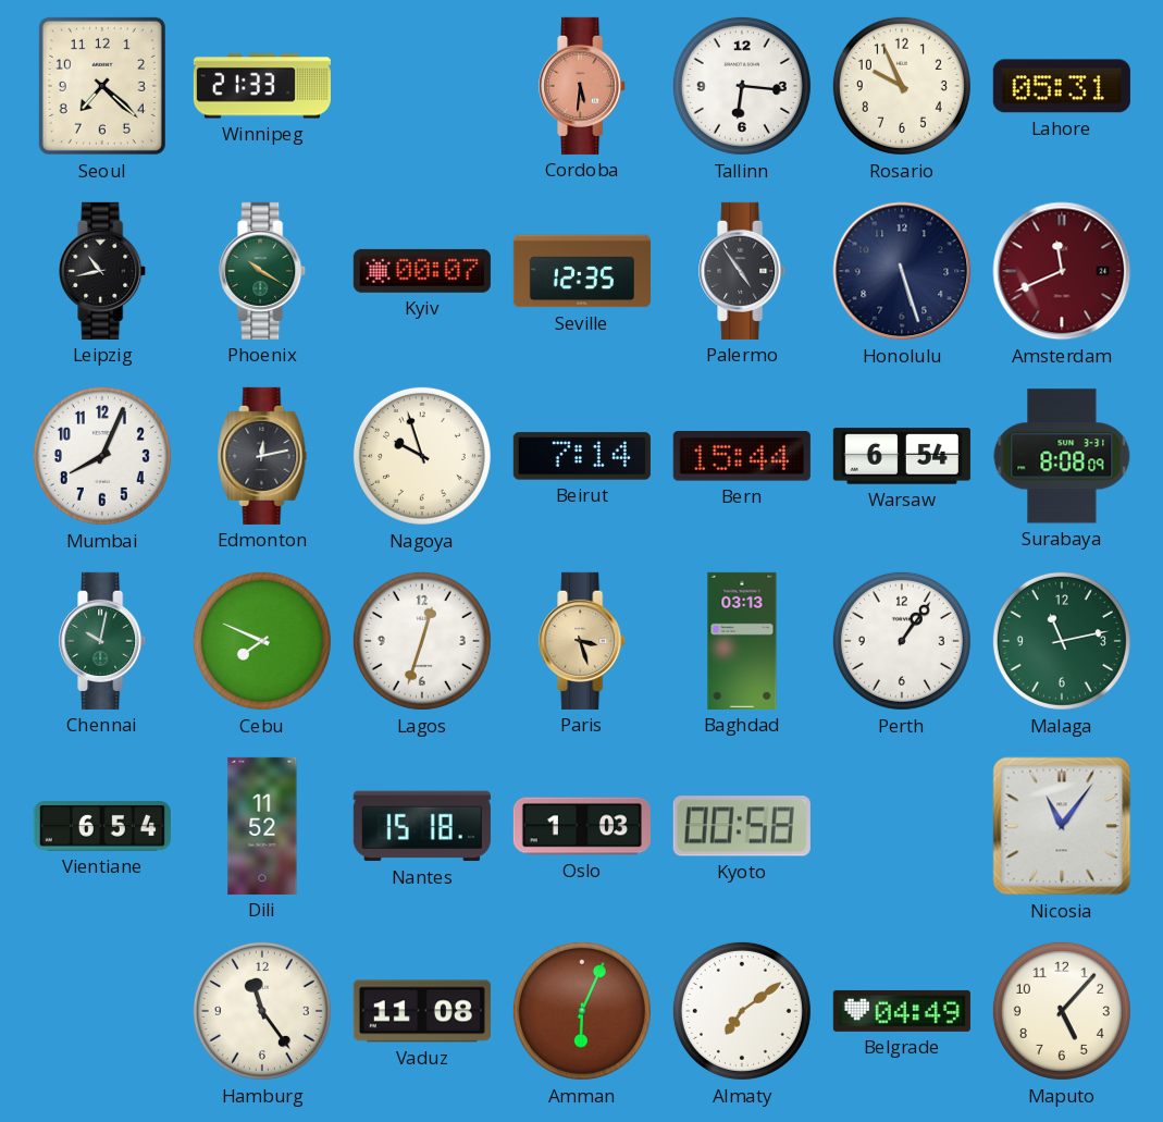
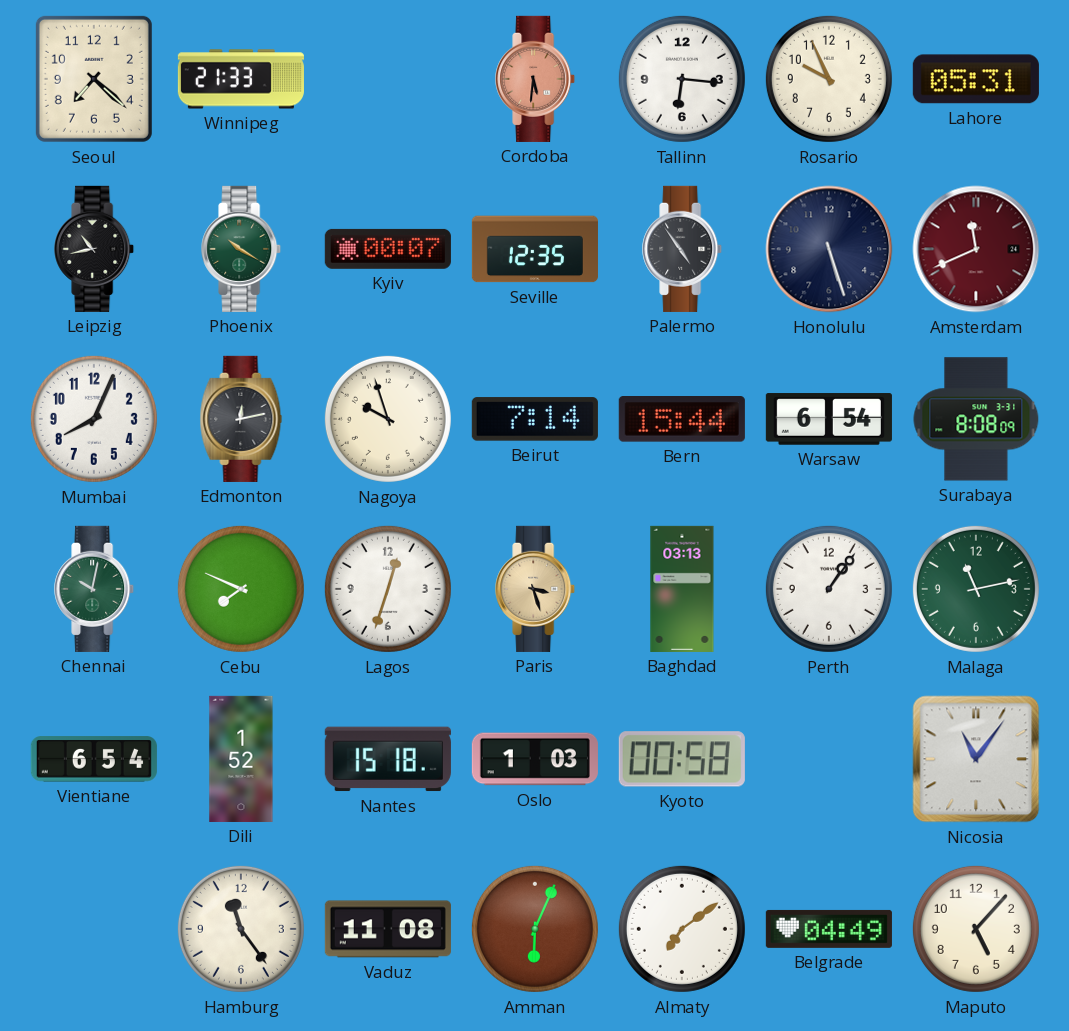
Dili: 11:52 -> 1:52
